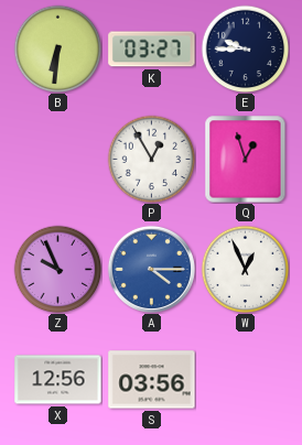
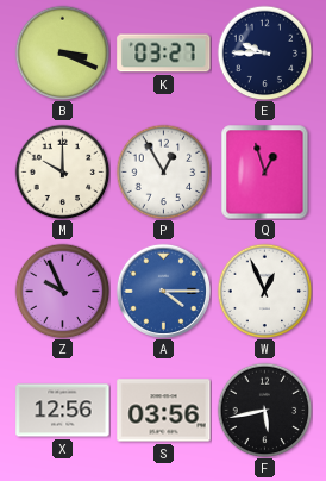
B: 6:31 -> 3:19
M: none -> 10:00
F: none -> 5:43
